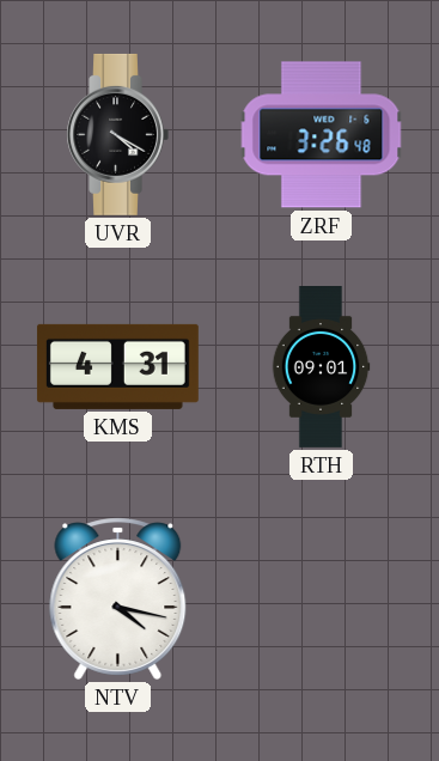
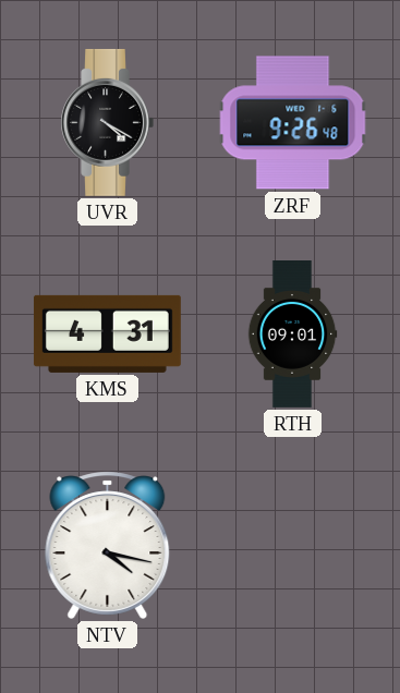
ZRF: 3:26 -> 9:26
